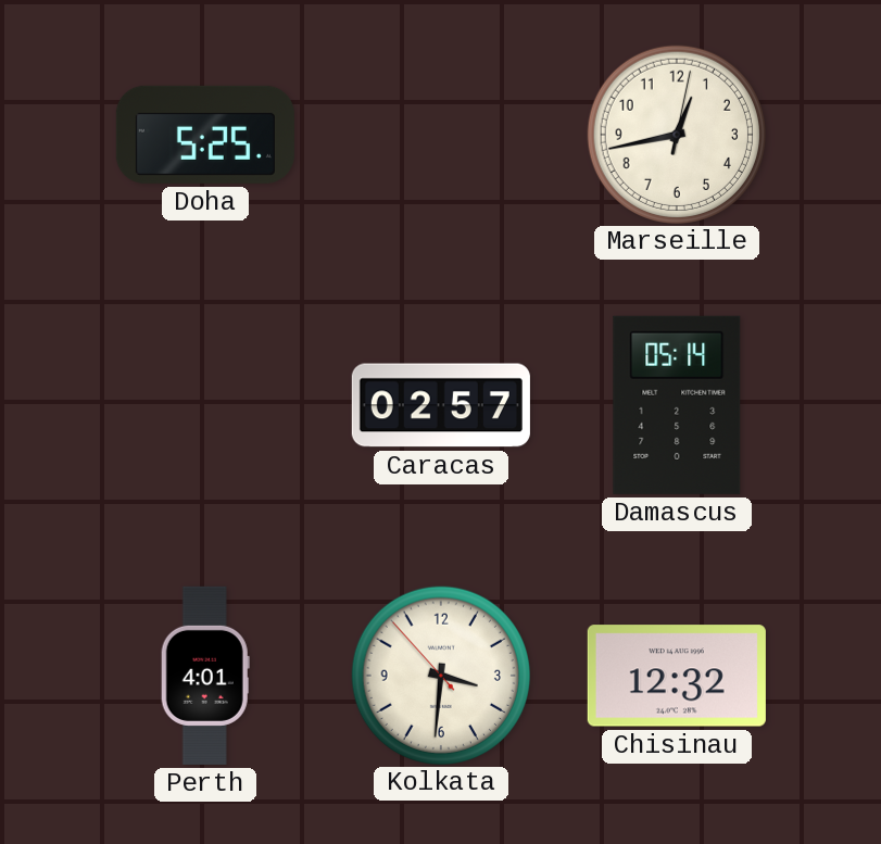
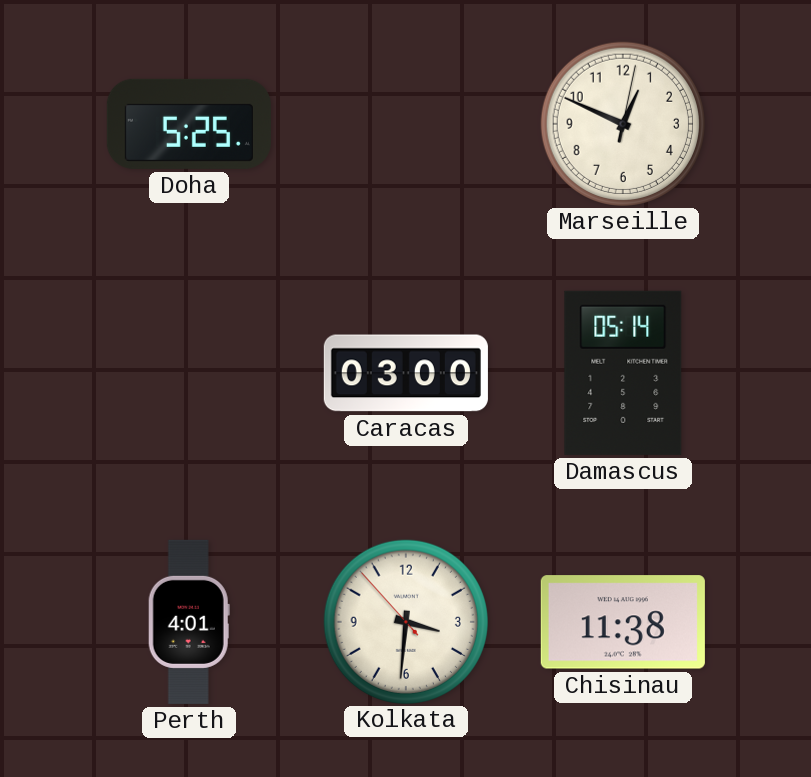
Marseille: 12:43 -> 12:49
Caracas: 02:57 -> 03:00
Chisinau: 12:32 -> 11:38
